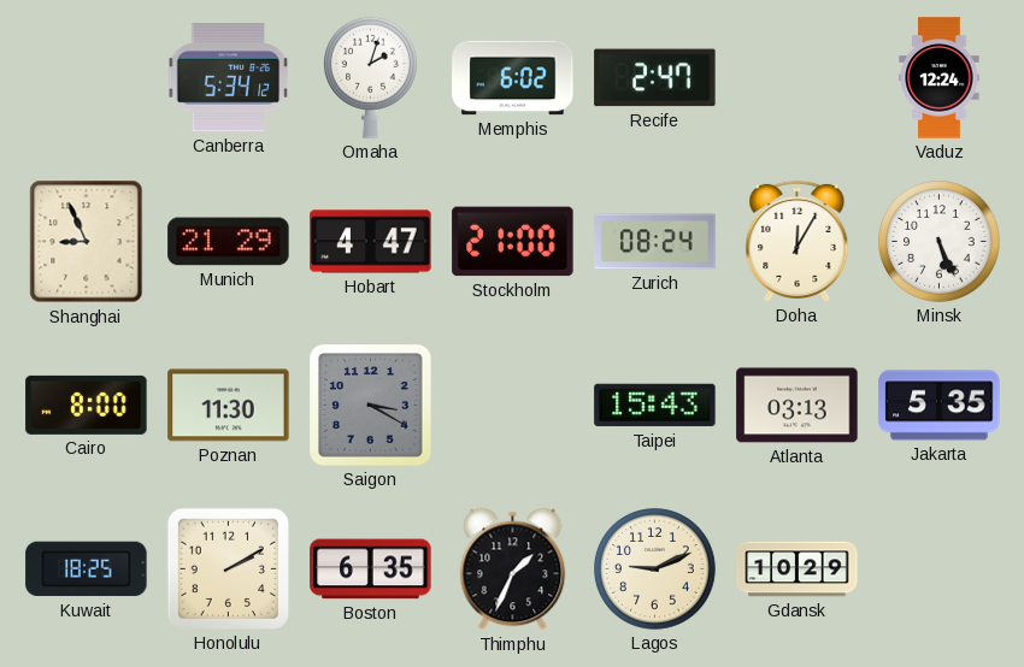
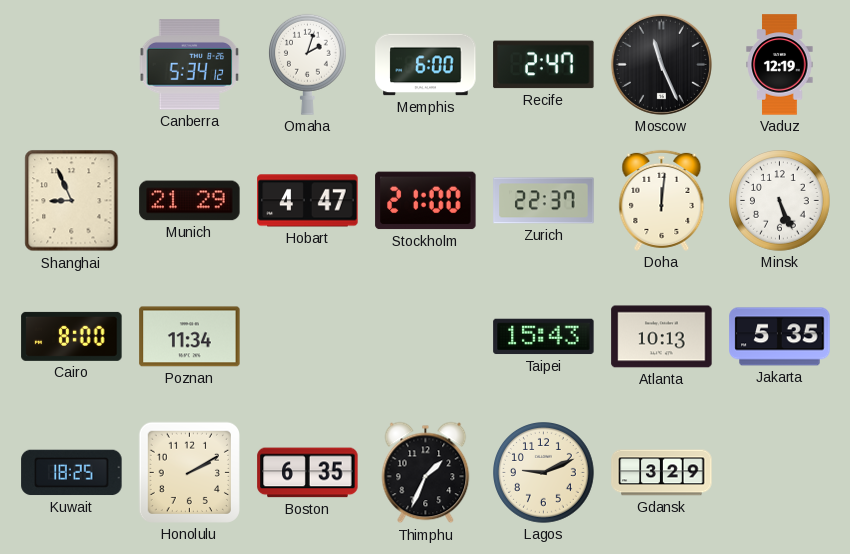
Memphis: 6:02 -> 6:00
Moscow: none -> 11:26
Vaduz: 12:24 -> 12:19
Zurich: 08:24 -> 22:37
Doha: 12:05 -> 12:01
Poznan: 11:30 -> 11:34
Saigon: 3:20 -> none
Atlanta: 03:13 -> 10:13
Gdansk: 10:29 -> 3:29
